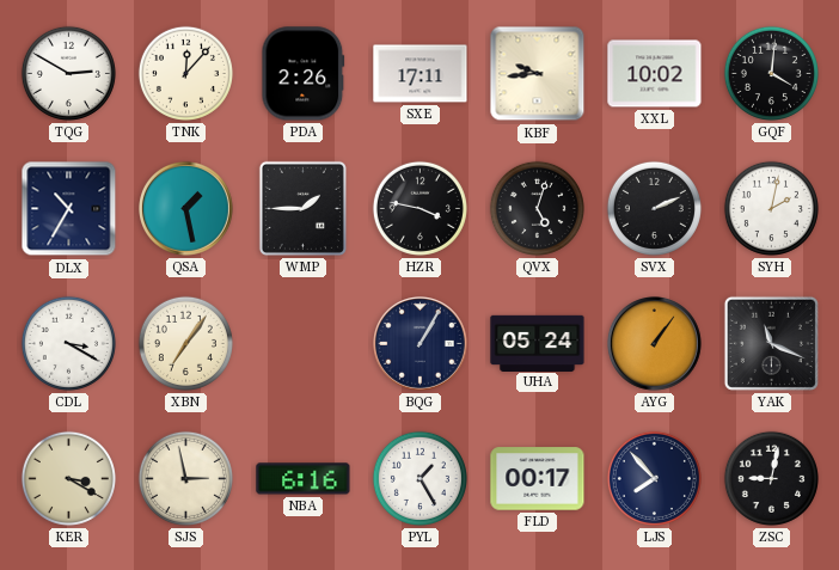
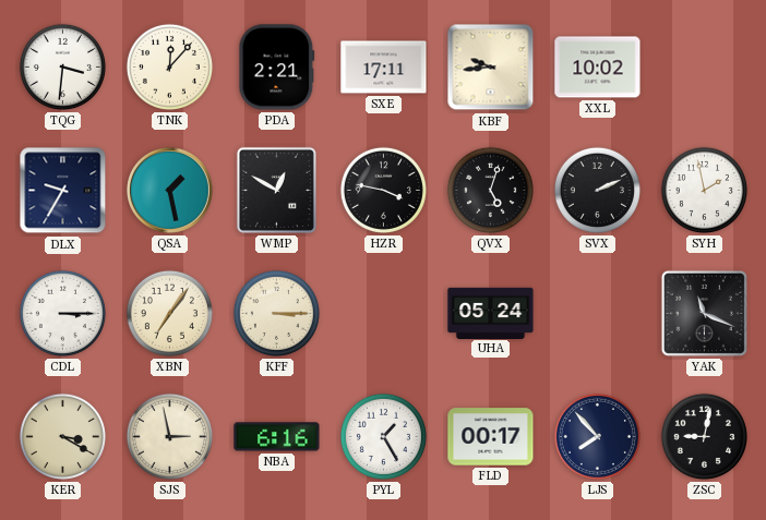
TQG: 2:50 -> 3:31
PDA: 2:26 -> 2:21
GQF: 4:01 -> none
DLX: 10:35 -> 9:35
WMP: 1:45 -> 12:50
SYH: 2:02 -> 1:58
CDL: 3:20 -> 3:15
KFF: none -> 3:15
BQG: 1:05 -> none
AYG: 1:06 -> none
